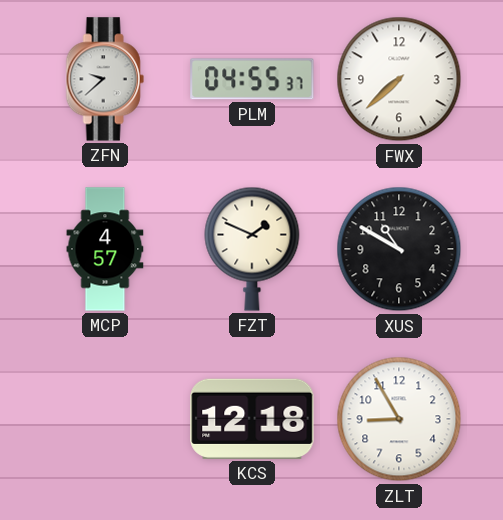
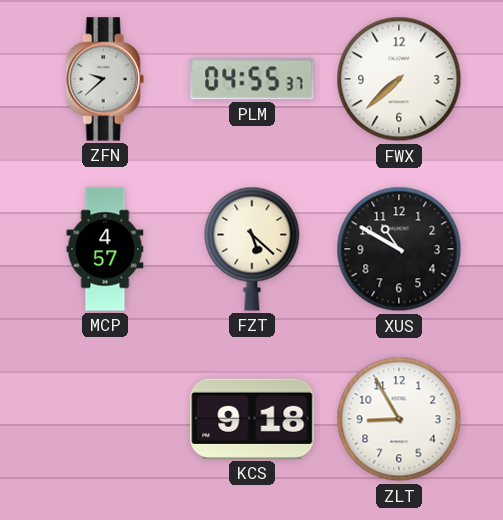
FZT: 1:49 -> 5:22
KCS: 12:18 -> 9:18
